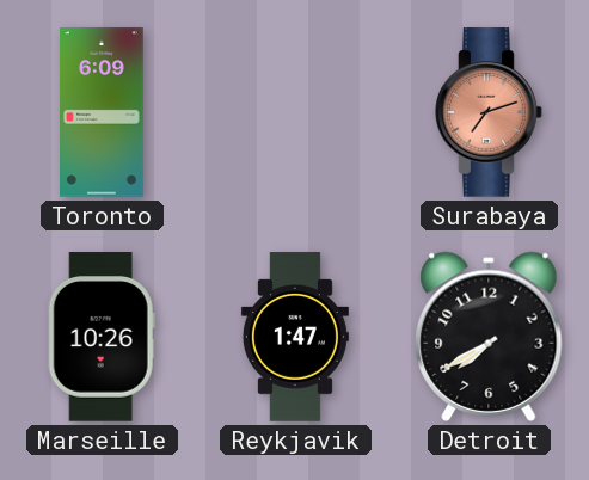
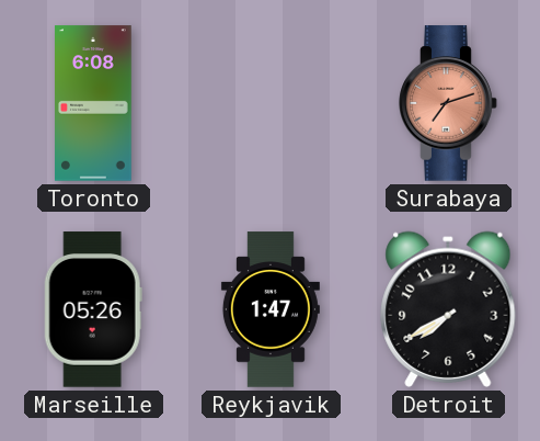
Toronto: 6:09 -> 6:08
Marseille: 10:26 -> 05:26
